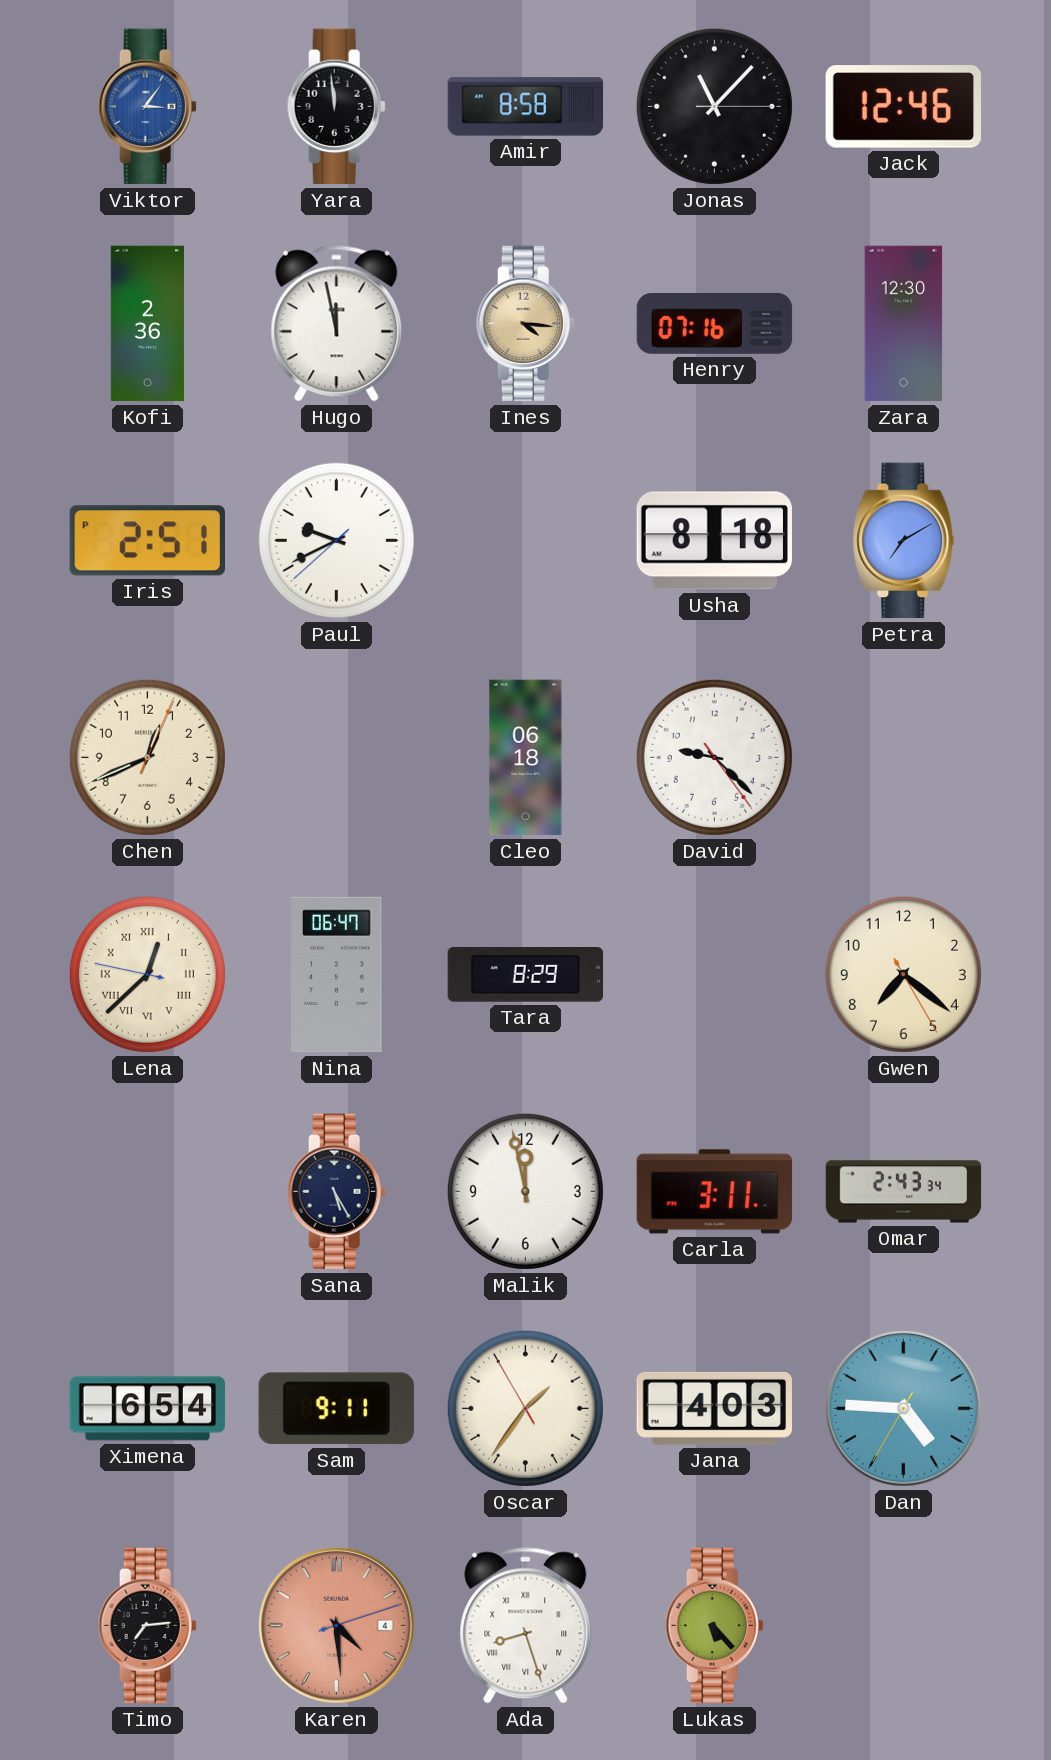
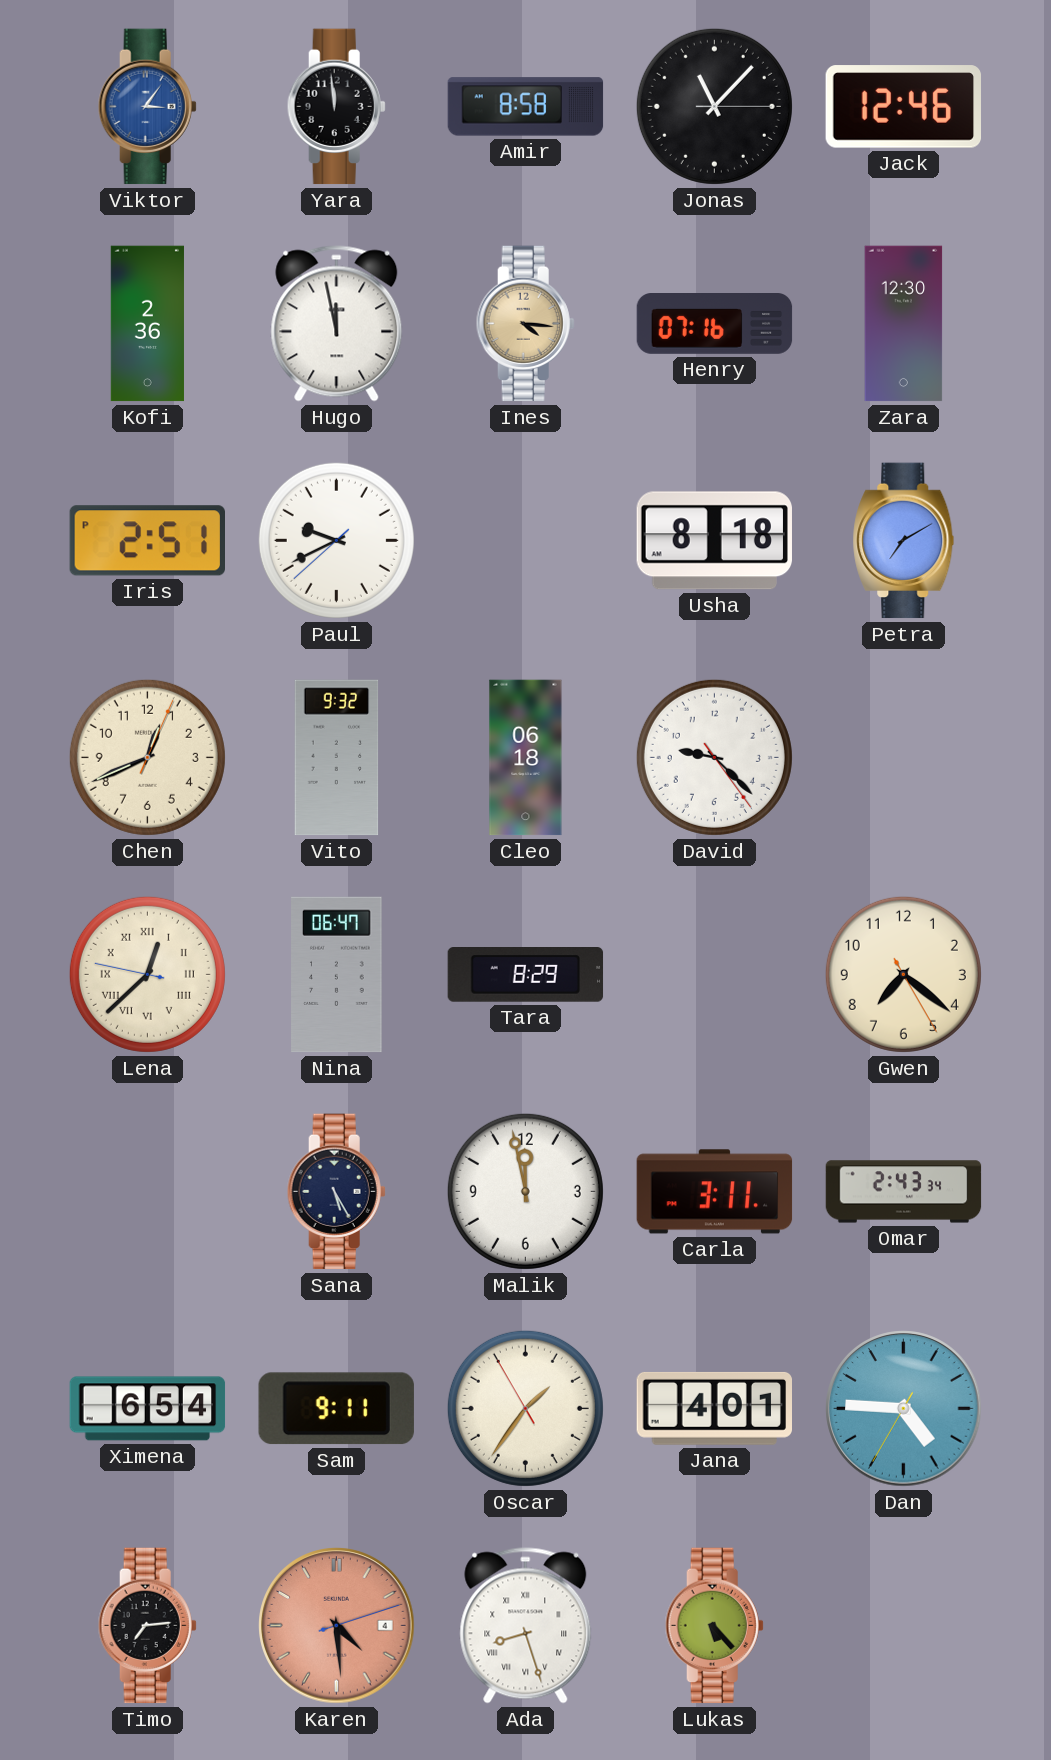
Vito: none -> 9:32
Jana: 4:03 -> 4:01
